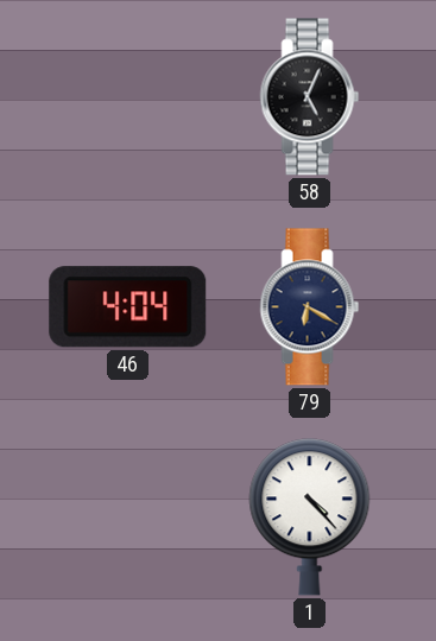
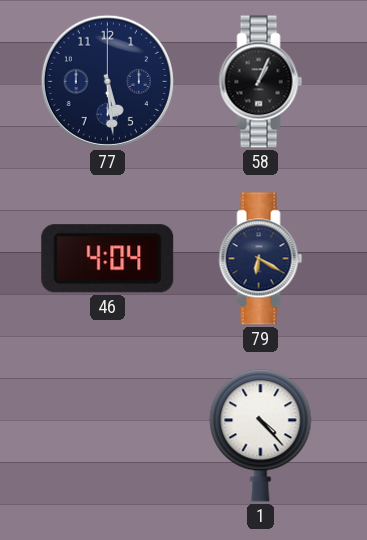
77: none -> 5:29
58: 5:04 -> 1:04
